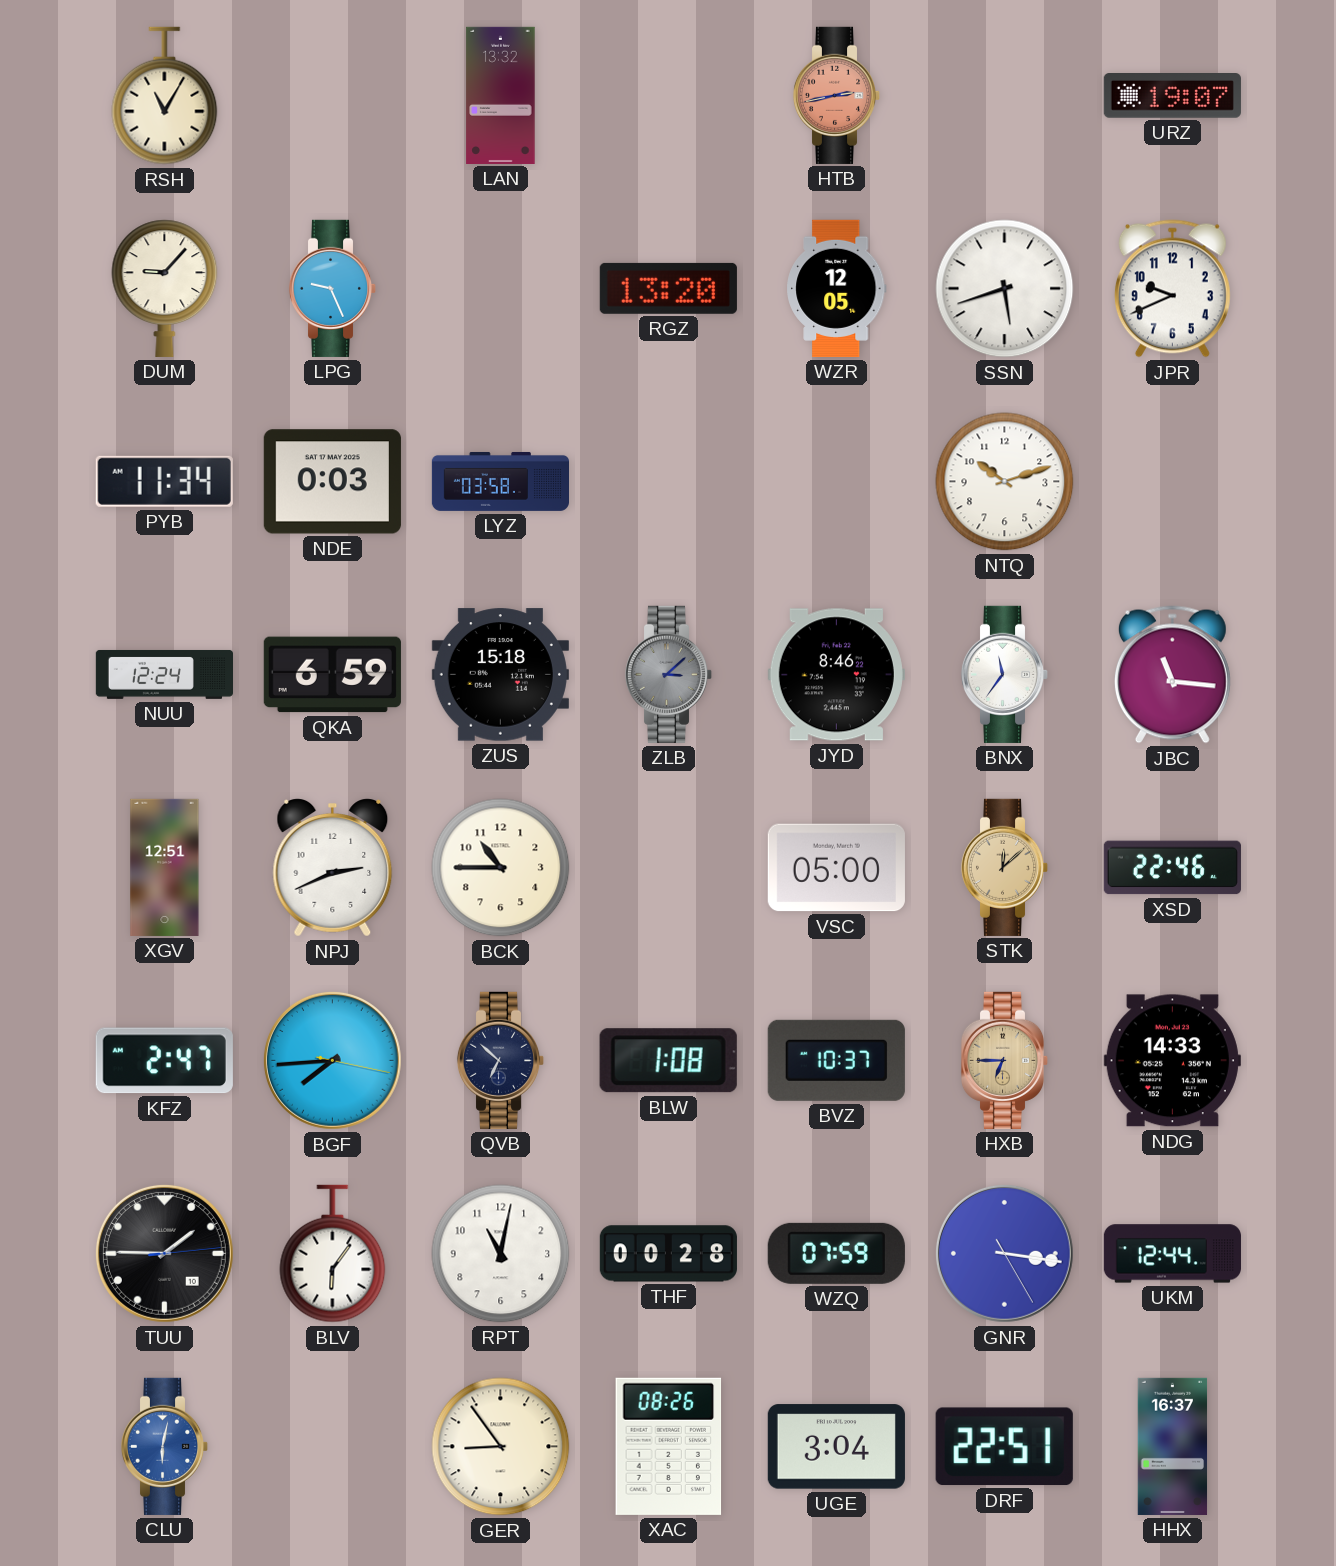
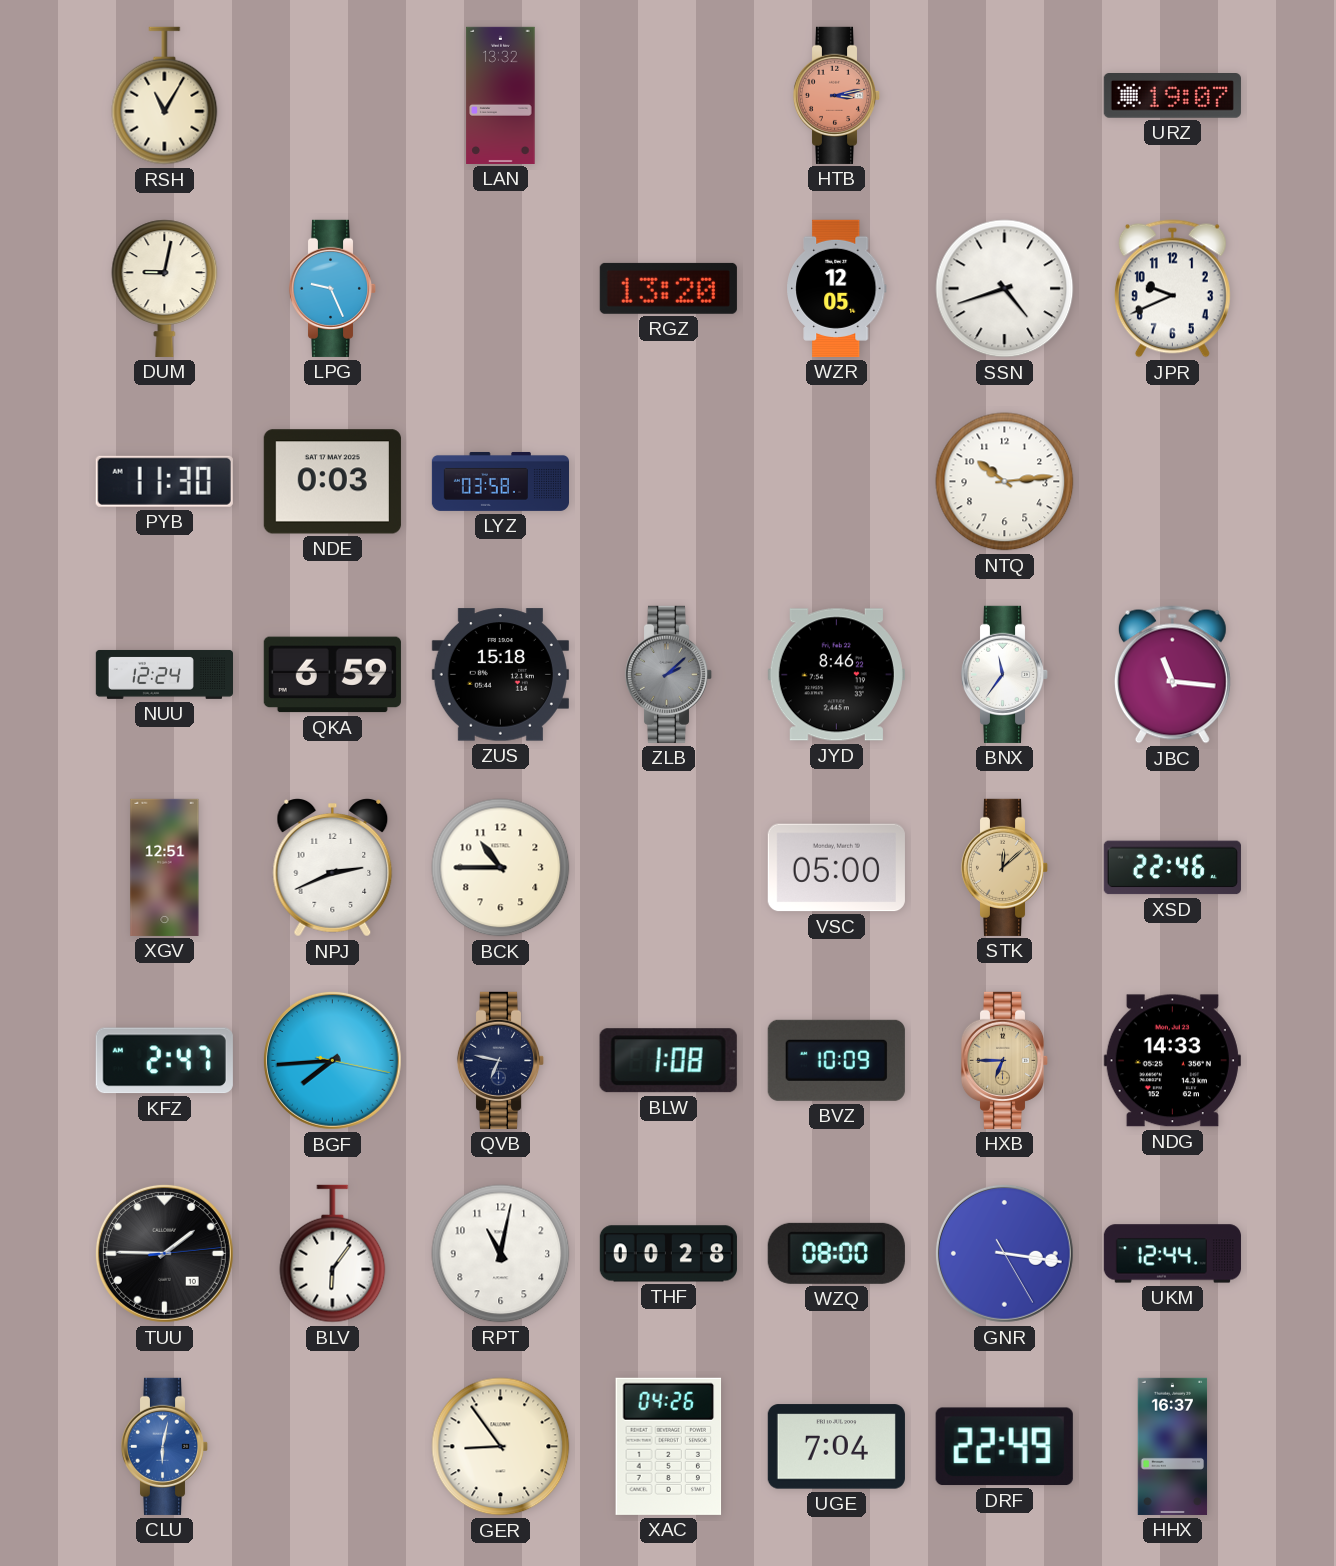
HTB: 2:43 -> 3:13
DUM: 9:07 -> 9:02
SSN: 5:42 -> 4:42
PYB: 11:34 -> 11:30
NTQ: 10:12 -> 10:14
ZLB: 3:08 -> 2:08
QVB: 6:52 -> 6:47
BVZ: 10:37 -> 10:09
WZQ: 07:59 -> 08:00
XAC: 08:26 -> 04:26
UGE: 3:04 -> 7:04
DRF: 22:51 -> 22:49
